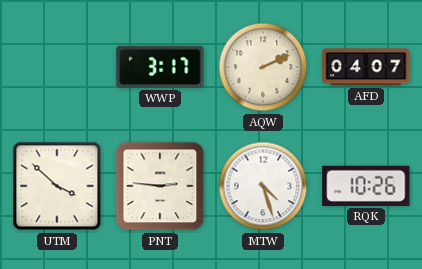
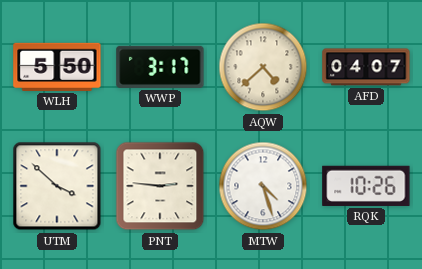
WLH: none -> 5:50
AQW: 2:11 -> 4:38
